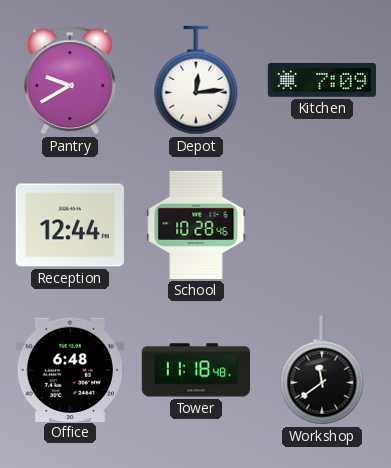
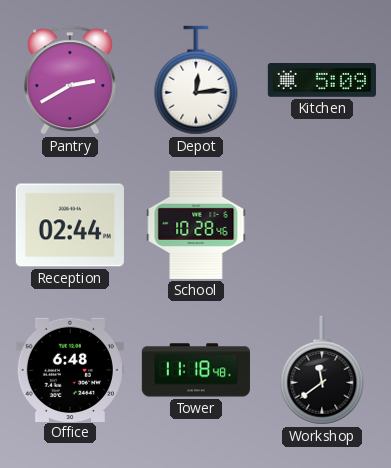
Pantry: 9:40 -> 2:40
Kitchen: 7:09 -> 5:09
Reception: 12:44 -> 02:44
